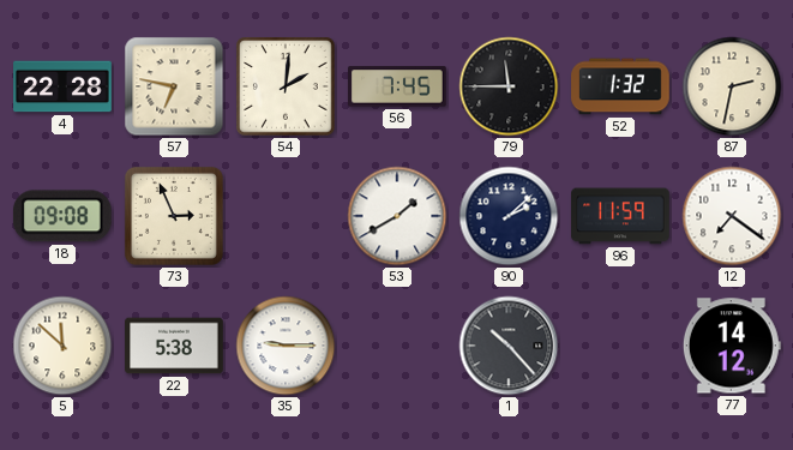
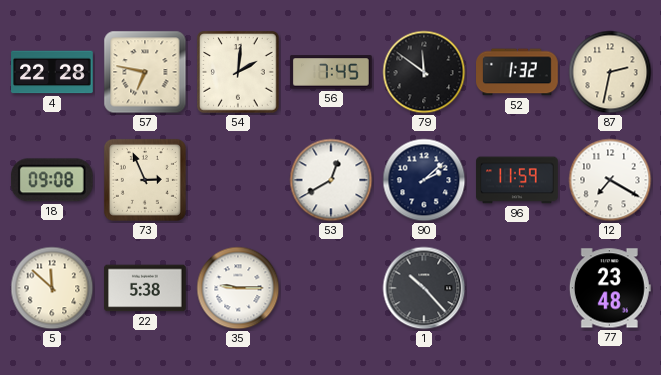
79: 11:45 -> 11:51
53: 1:40 -> 12:40
12: 7:21 -> 7:20
77: 14:12 -> 23:48
